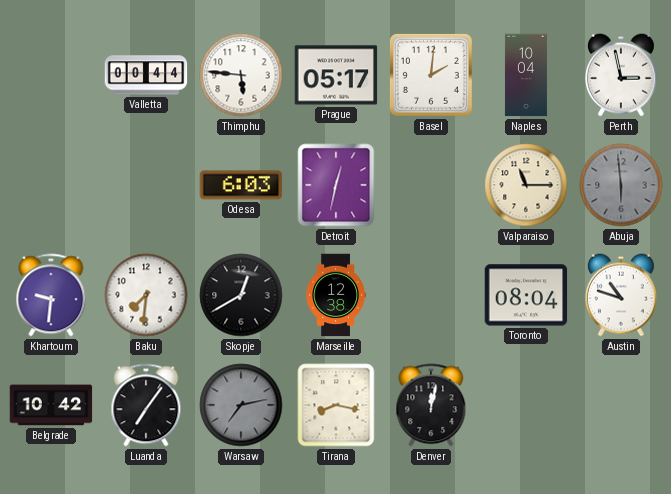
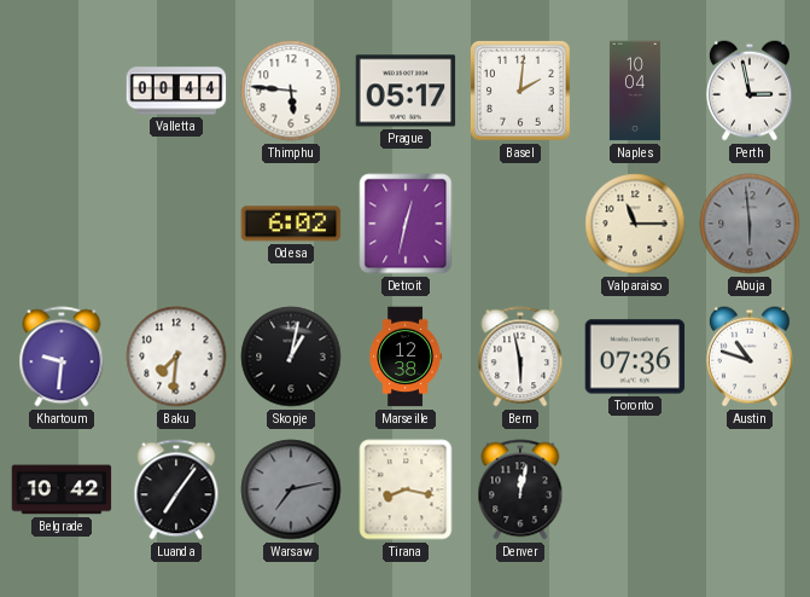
Odesa: 6:03 -> 6:02
Skopje: 12:40 -> 1:02
Bern: none -> 5:58
Toronto: 08:04 -> 07:36
